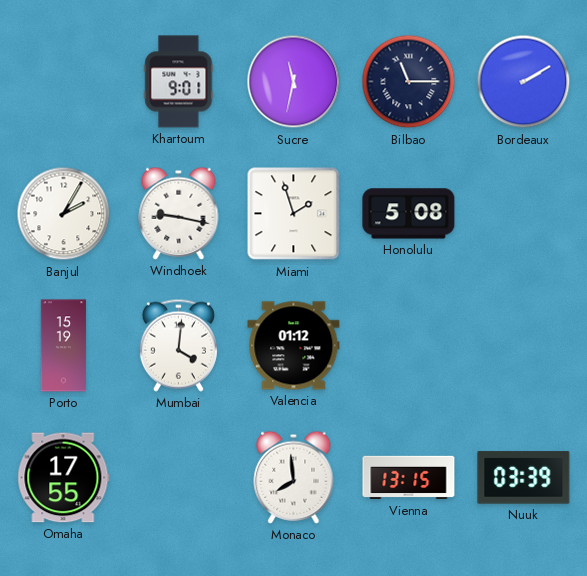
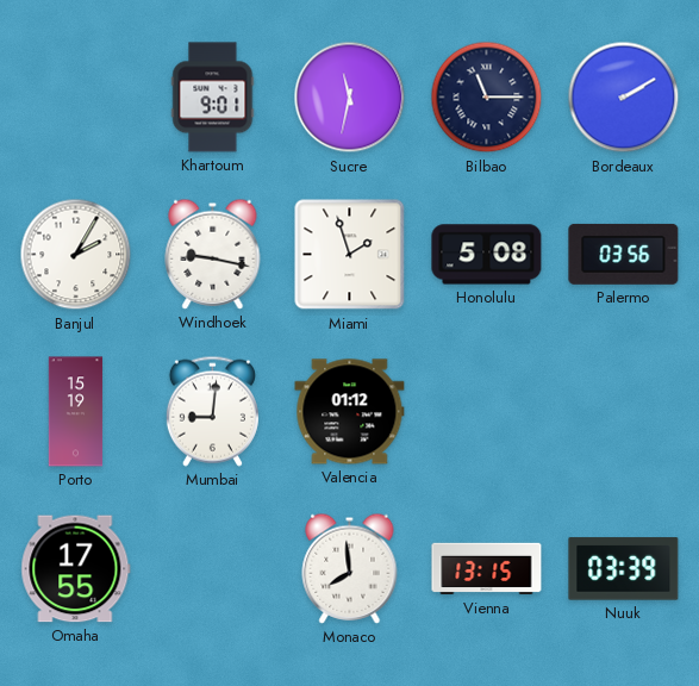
Palermo: none -> 03:56
Mumbai: 4:01 -> 9:01
